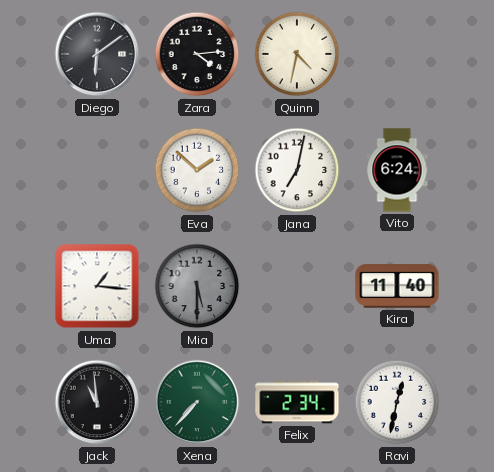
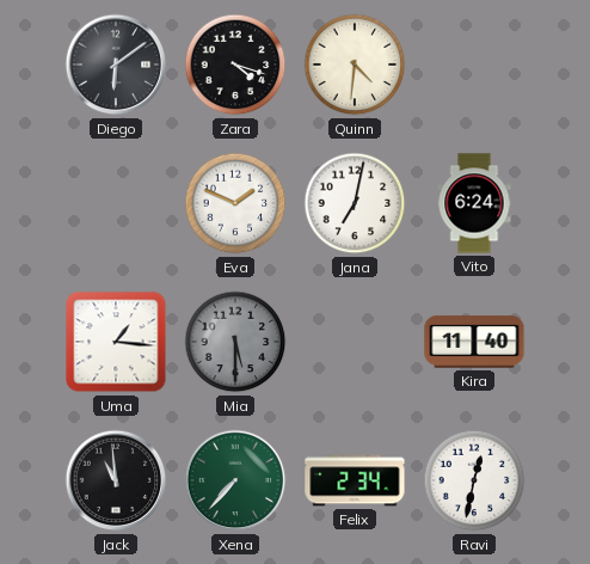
Zara: 4:14 -> 4:18
Quinn: 4:32 -> 4:31
Eva: 1:52 -> 1:49
